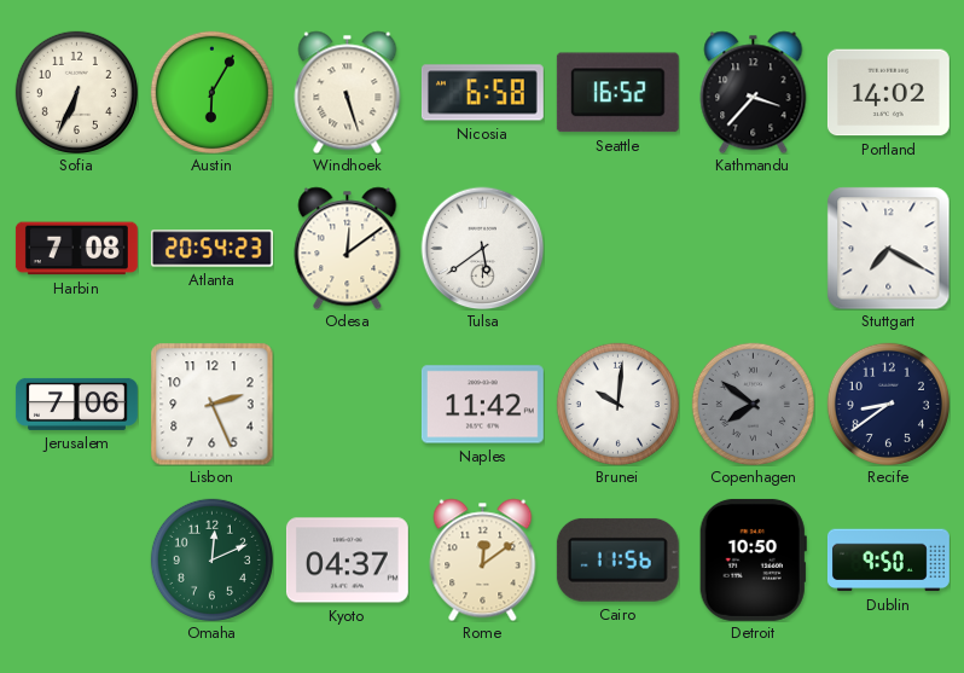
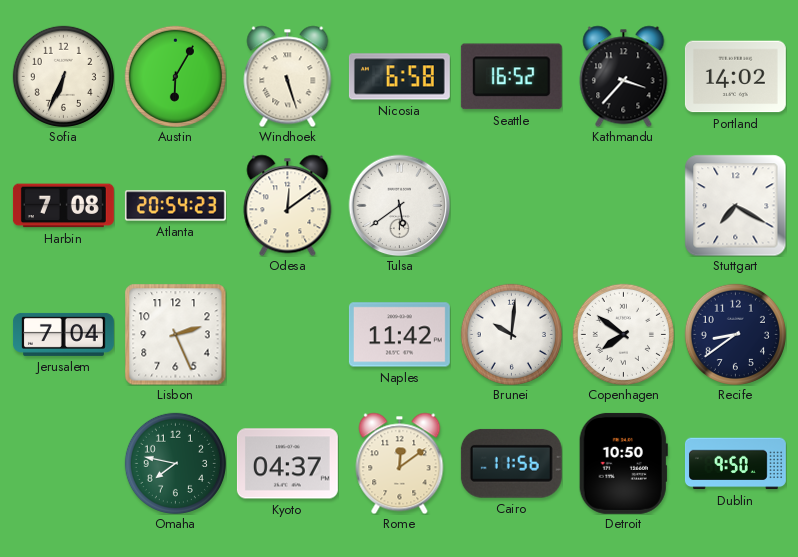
Jerusalem: 7:06 -> 7:04
Copenhagen dial: grey -> white
Omaha: 12:11 -> 7:47
